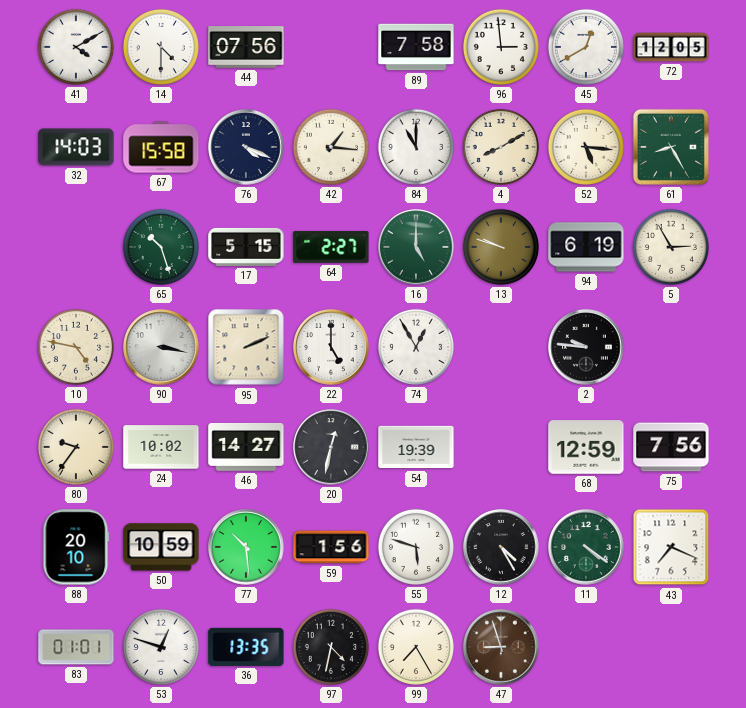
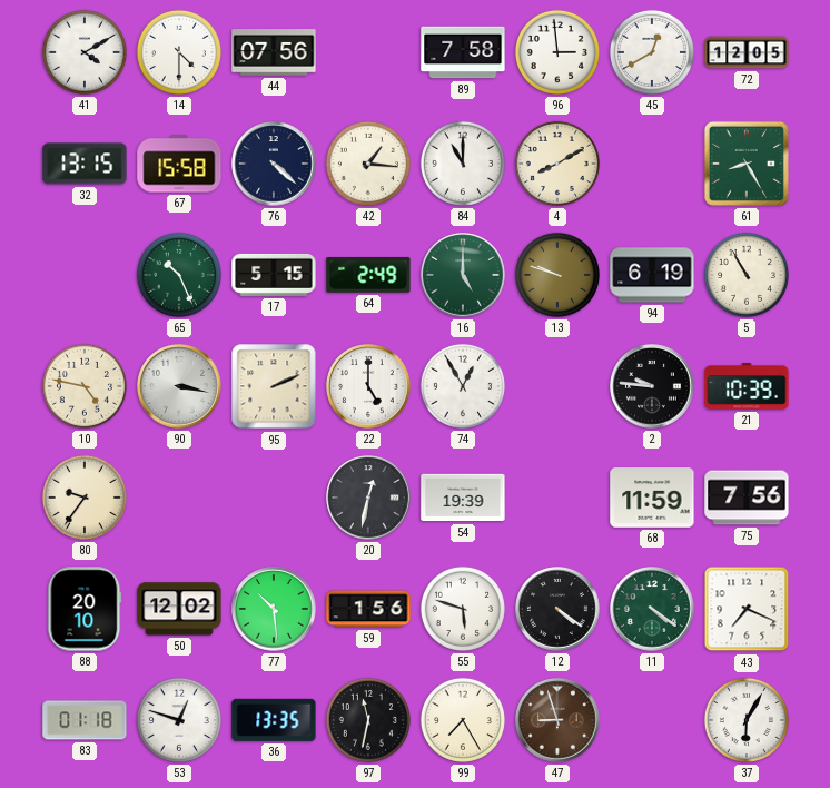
32: 14:03 -> 13:15
76: 4:19 -> 4:22
52: 5:16 -> none
65: 10:27 -> 10:26
64: 2:27 -> 2:49
5: 2:55 -> 10:55
21: none -> 10:39
24: 10:02 -> none
46: 14:27 -> none
68: 12:59 -> 11:59
50: 10:59 -> 12:02
12: 4:25 -> 4:21
83: 01:01 -> 01:18
97: 4:32 -> 11:32
37: none -> 6:05
